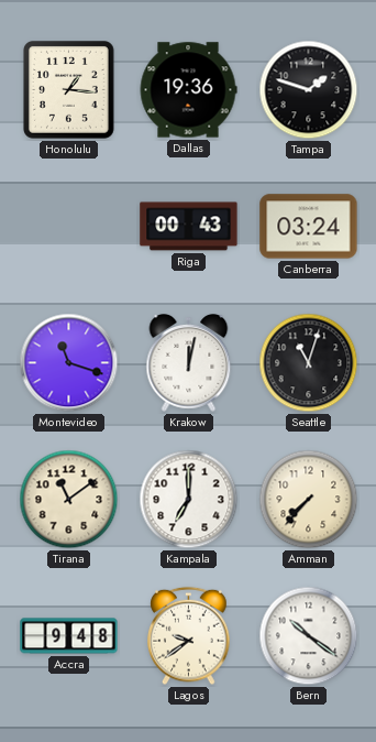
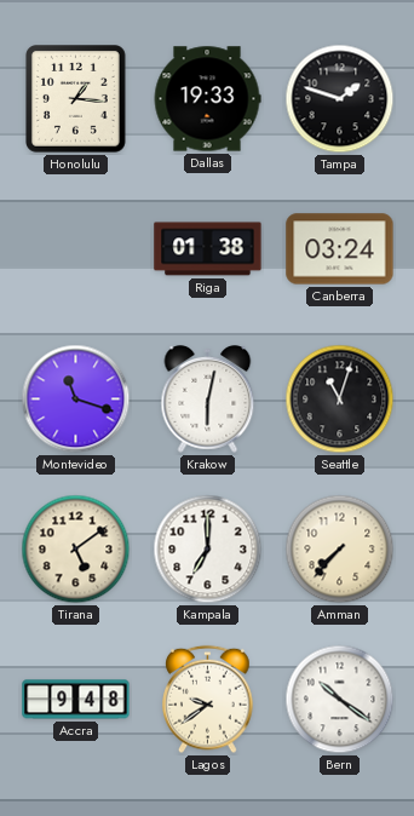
Dallas: 19:36 -> 19:33
Riga: 00:43 -> 01:38
Krakow: 12:02 -> 6:02
Tirana: 11:09 -> 5:09
